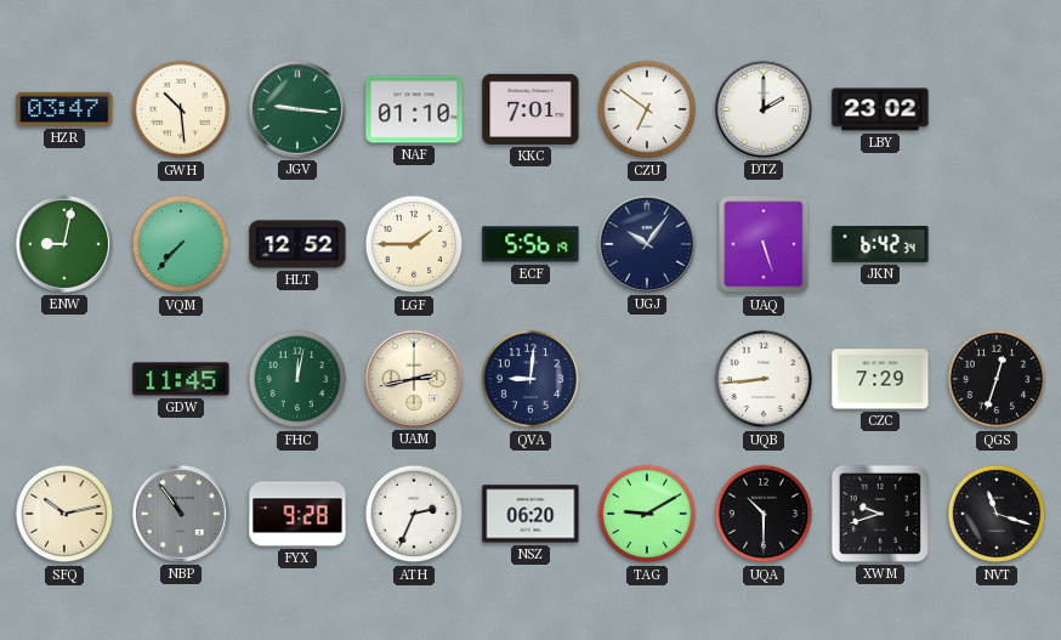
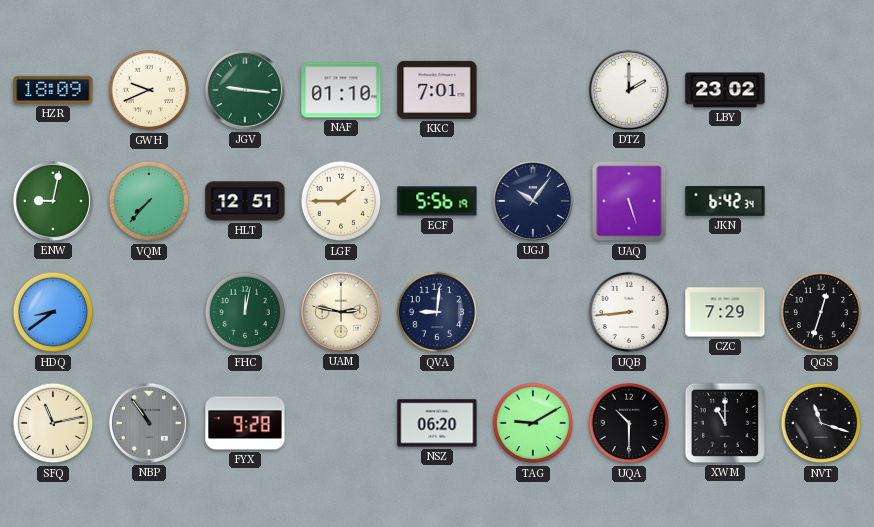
HZR: 03:47 -> 18:09
GWH: 10:29 -> 9:41
CZU: 6:51 -> none
HLT: 12:52 -> 12:51
HDQ: none -> 8:39
GDW: 11:45 -> none
UAM: 2:43 -> 2:47
SFQ: 10:13 -> 11:13
ATH: 2:34 -> none
XWM: 9:42 -> 11:00
